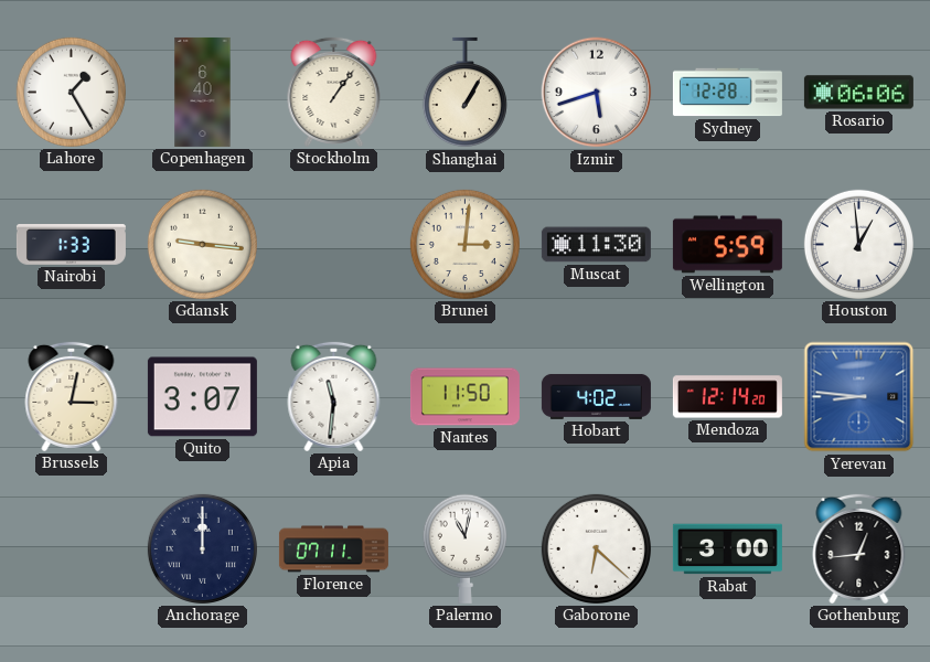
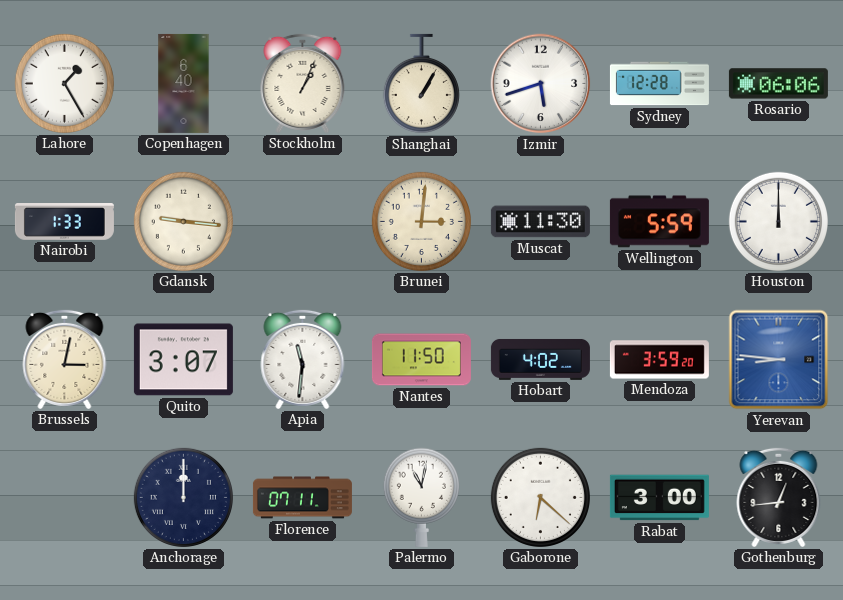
Stockholm: 1:06 -> 1:04
Houston: 12:59 -> 12:00
Mendoza: 12:14 -> 3:59
